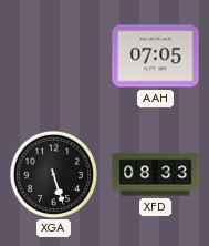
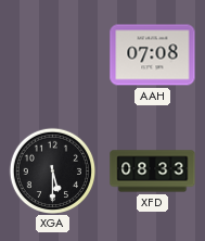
AAH: 07:05 -> 07:08
XGA: 5:27 -> 5:30
